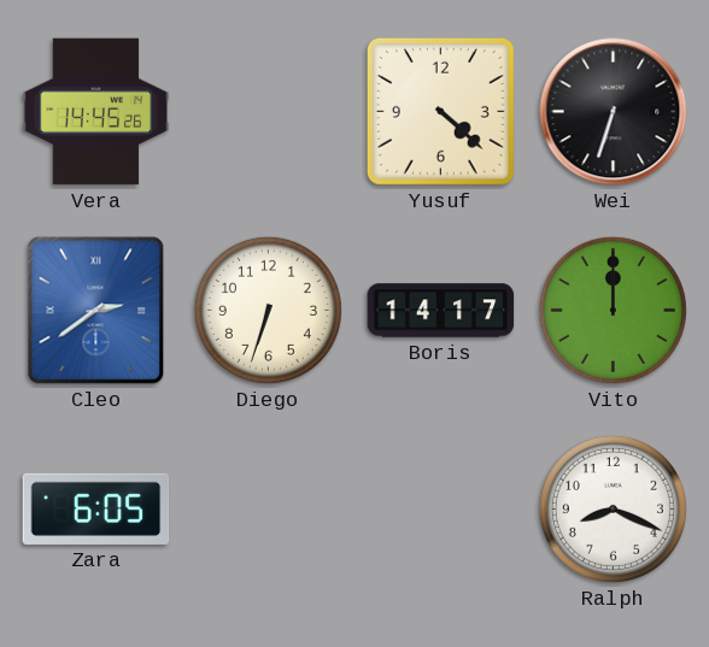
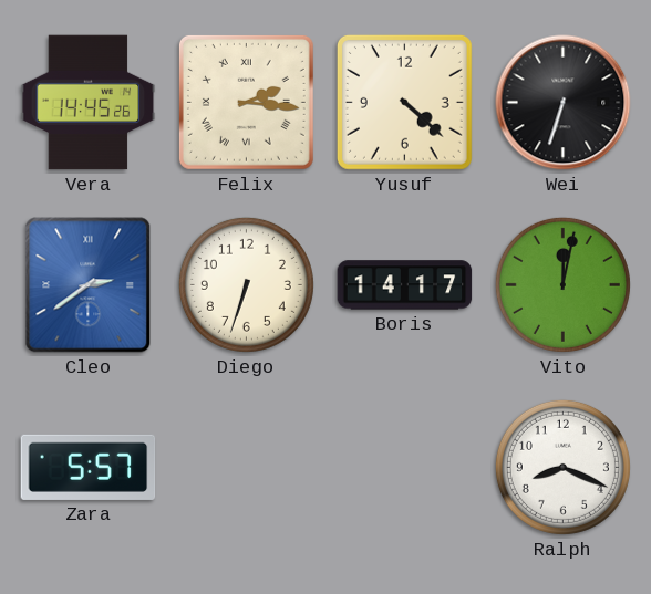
Felix: none -> 2:16
Vito: 12:00 -> 12:02
Zara: 6:05 -> 5:57
